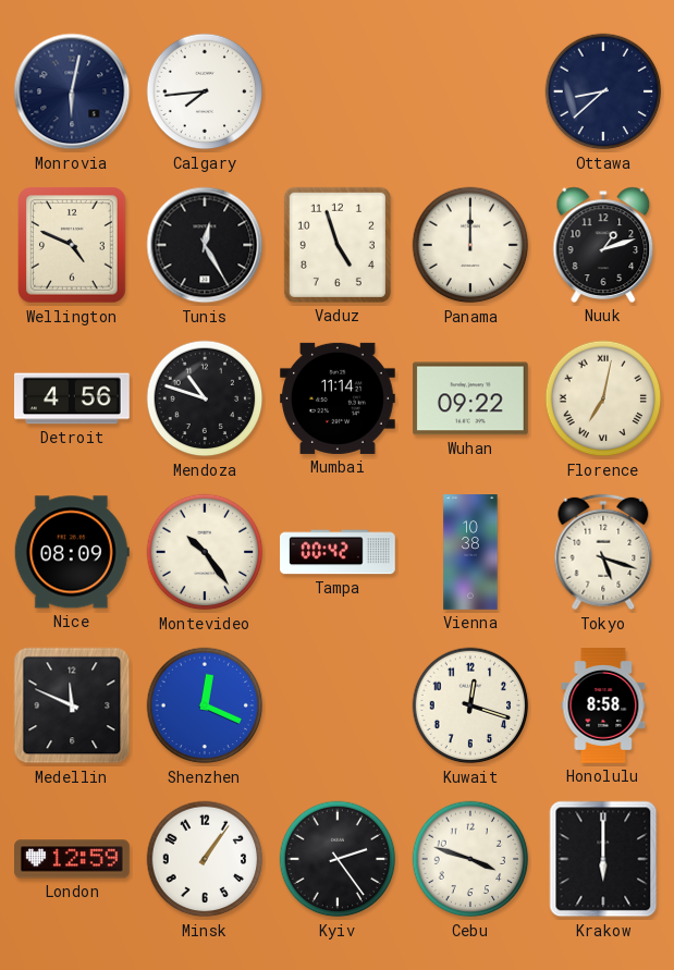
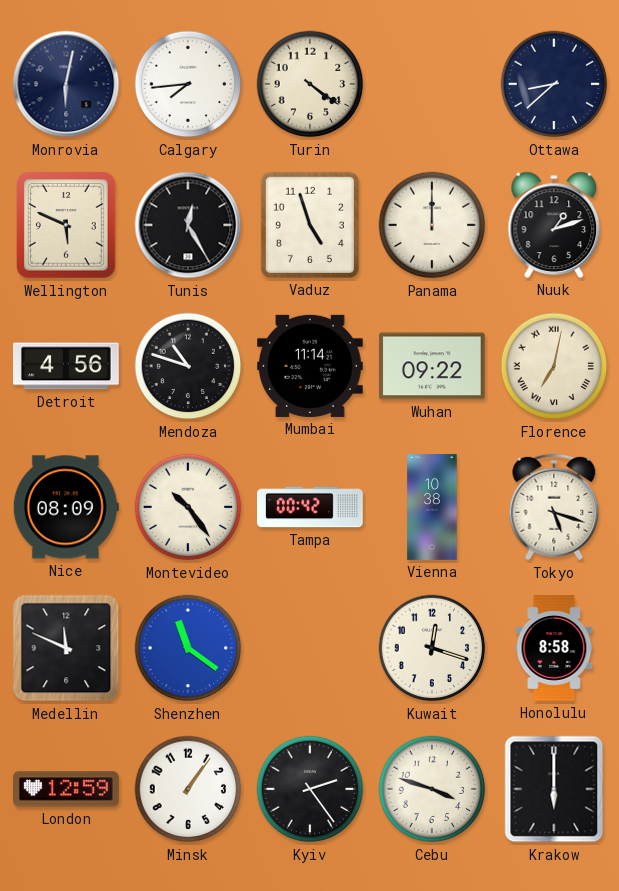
Turin: none -> 4:21
Wellington: 4:49 -> 5:49
Shenzhen: 12:19 -> 11:21
